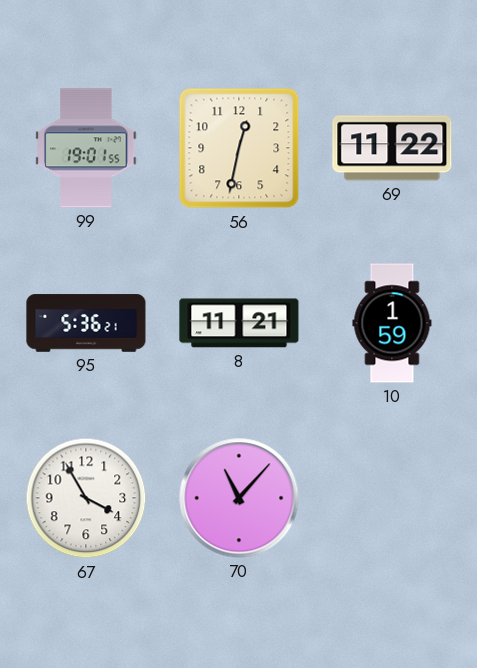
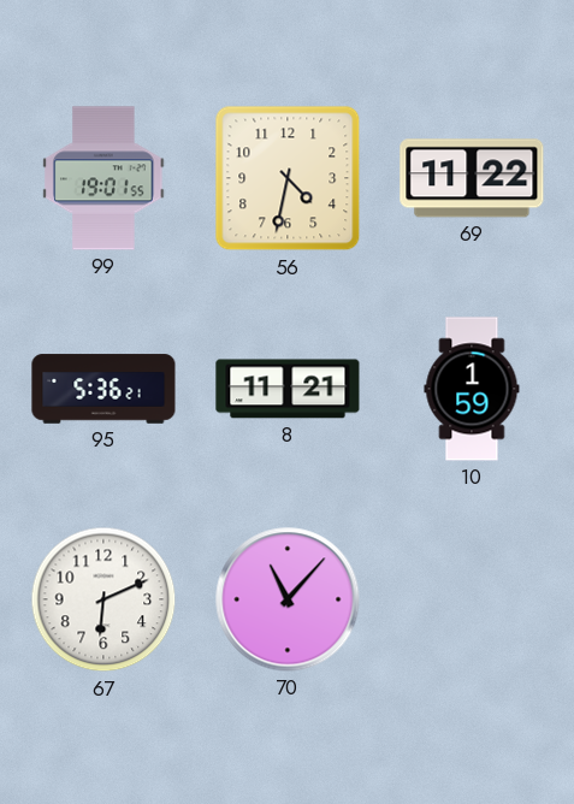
56: 12:32 -> 4:32
67: 3:55 -> 6:11
